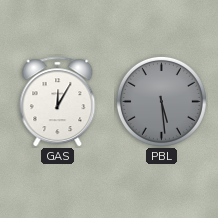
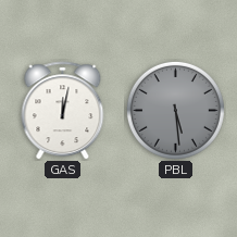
GAS: 12:05 -> 12:02
